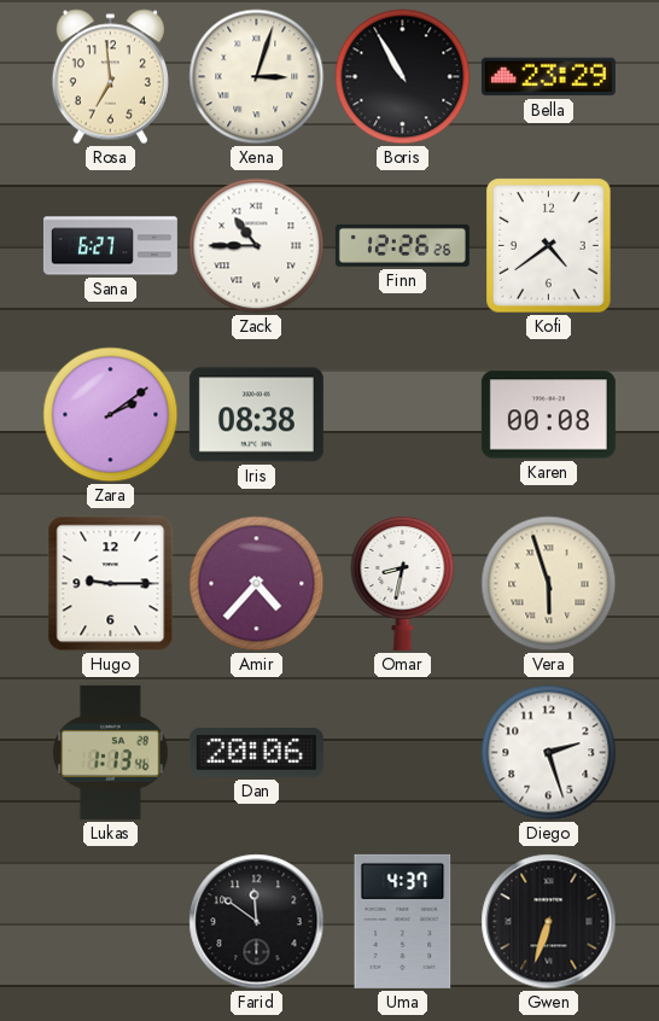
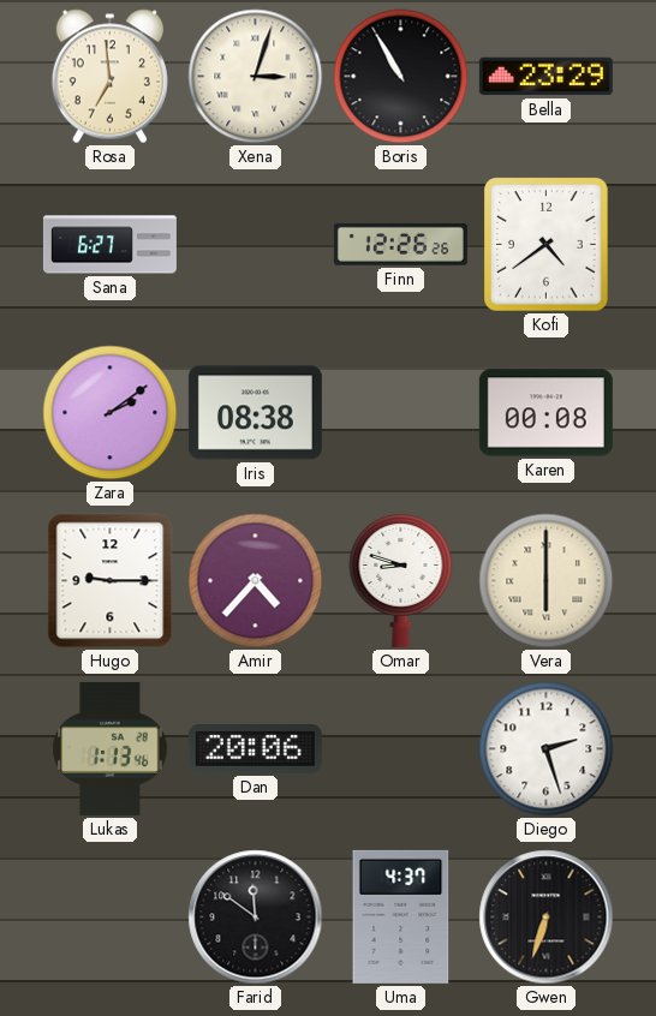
Zack: 10:45 -> none
Omar: 8:32 -> 8:48
Vera: 5:57 -> 6:00
